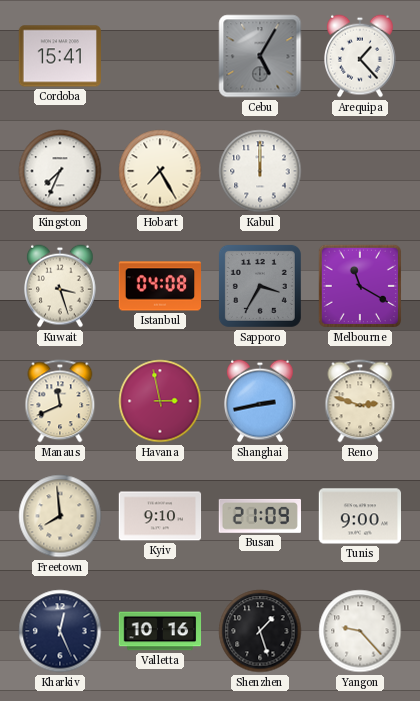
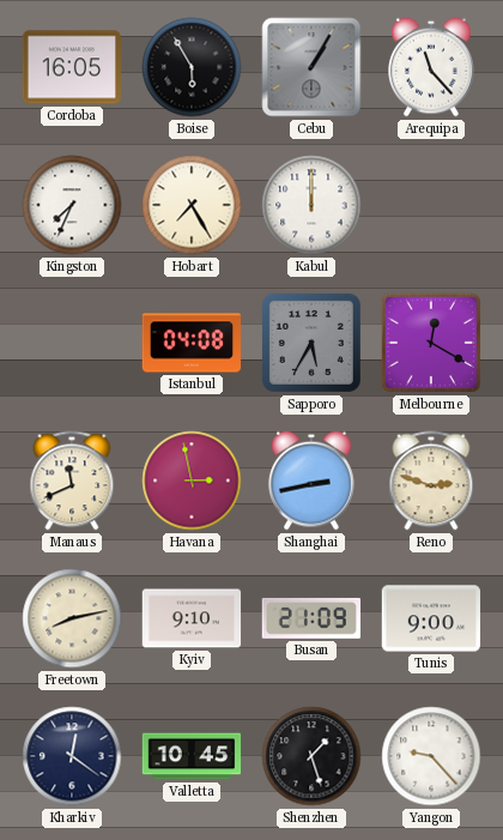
Cordoba: 15:41 -> 16:05
Boise: none -> 5:55
Cebu: 5:05 -> 1:05
Arequipa: 1:23 -> 11:23
Kuwait: 3:27 -> none
Sapporo: 3:35 -> 5:35
Melbourne: 11:20 -> 12:20
Freetown: 7:59 -> 8:13
Kharkiv: 12:26 -> 12:21
Valletta: 10:16 -> 10:45
